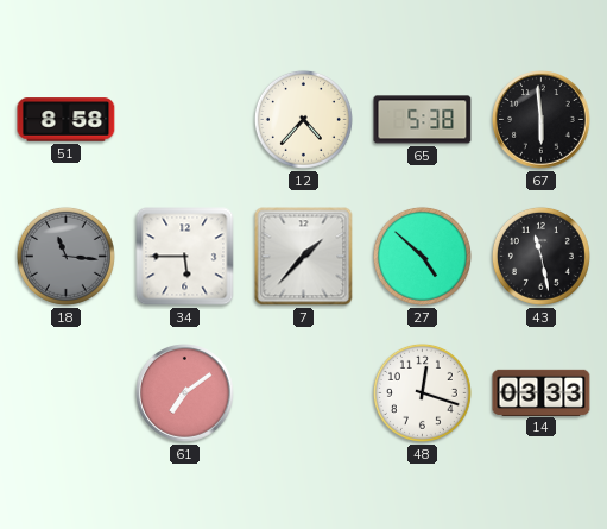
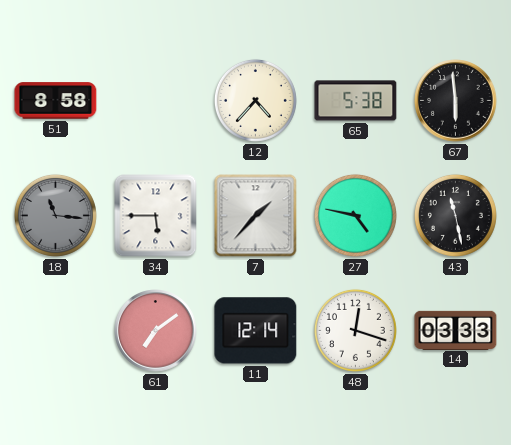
27: 4:52 -> 4:47
11: none -> 12:14
